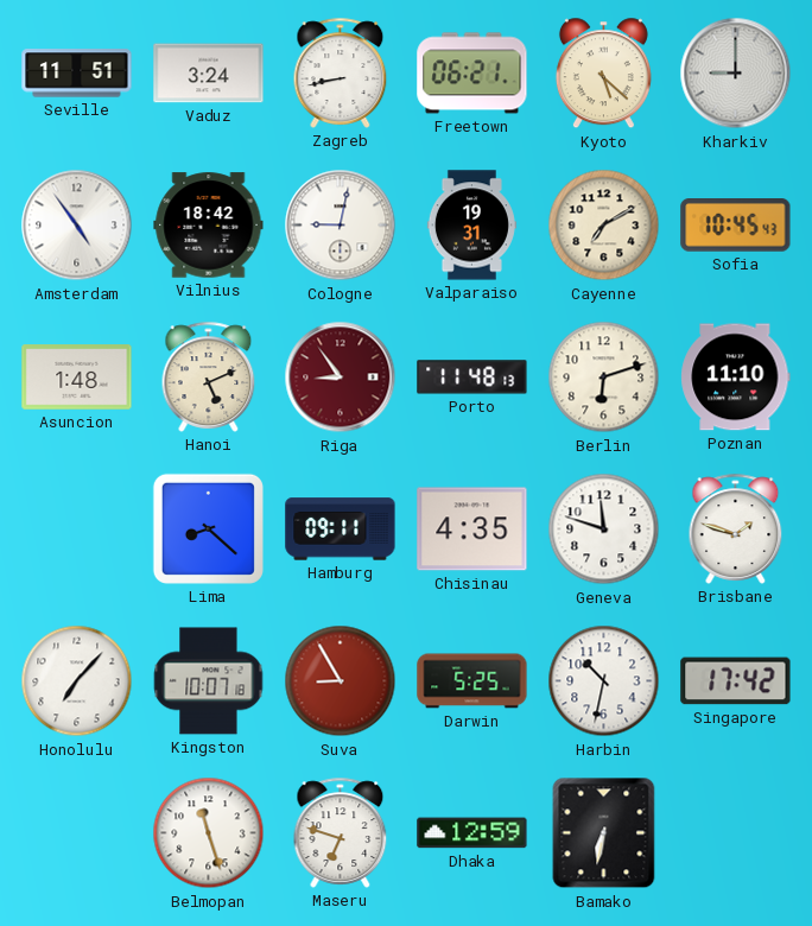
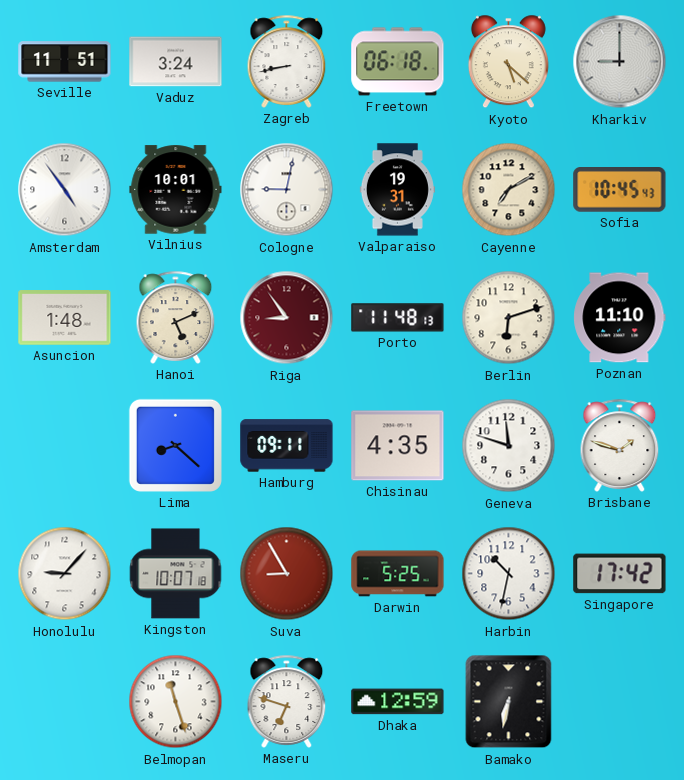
Freetown: 06:21 -> 06:18
Vilnius: 18:42 -> 10:01
Honolulu: 7:07 -> 9:07
